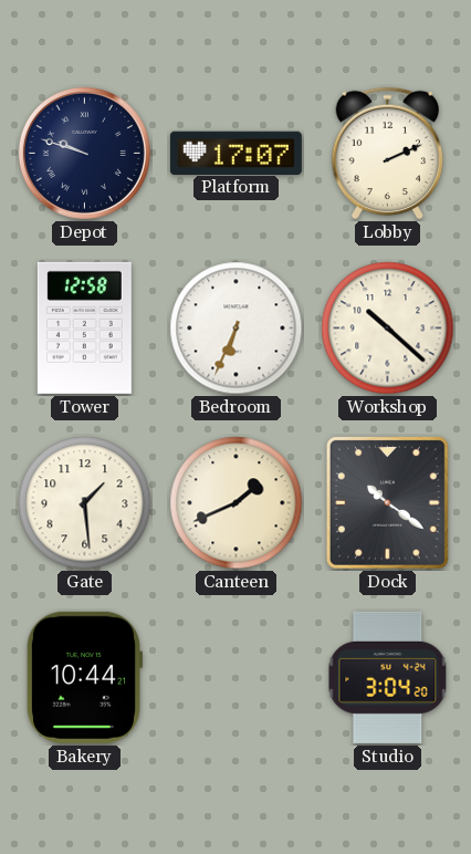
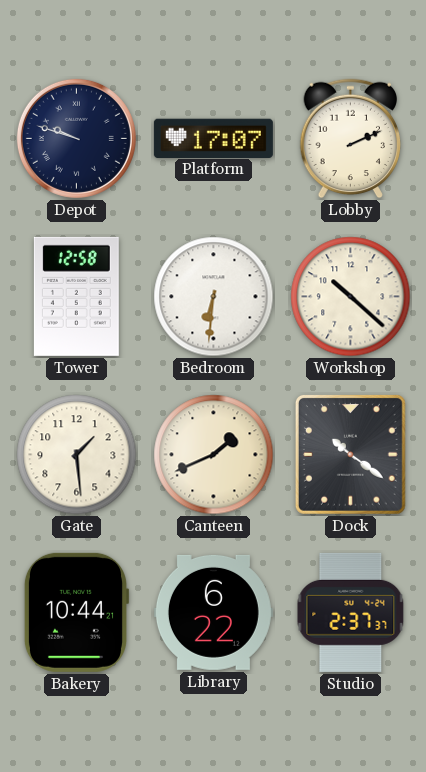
Bedroom: 6:34 -> 6:31
Library: none -> 6:22
Studio: 3:04 -> 2:37
